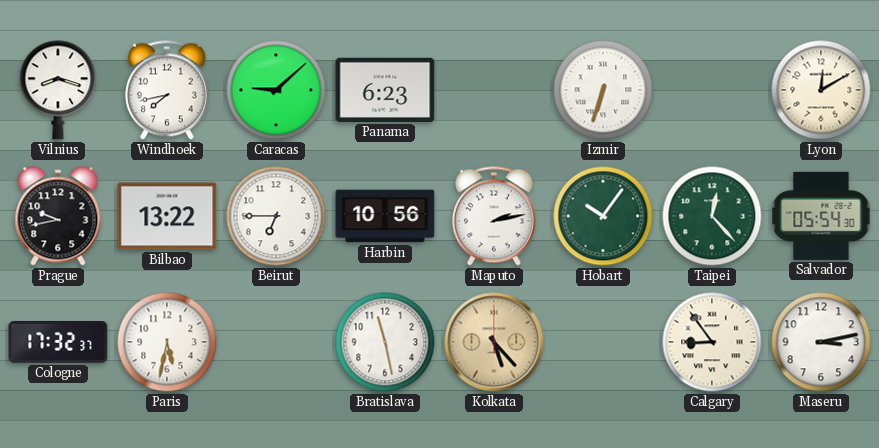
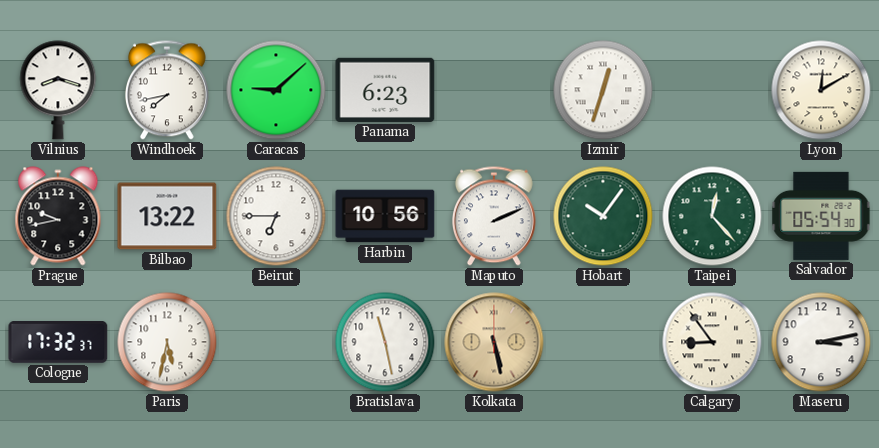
Izmir: 6:33 -> 12:33
Maputo: 2:13 -> 2:11
Kolkata: 5:23 -> 5:28
